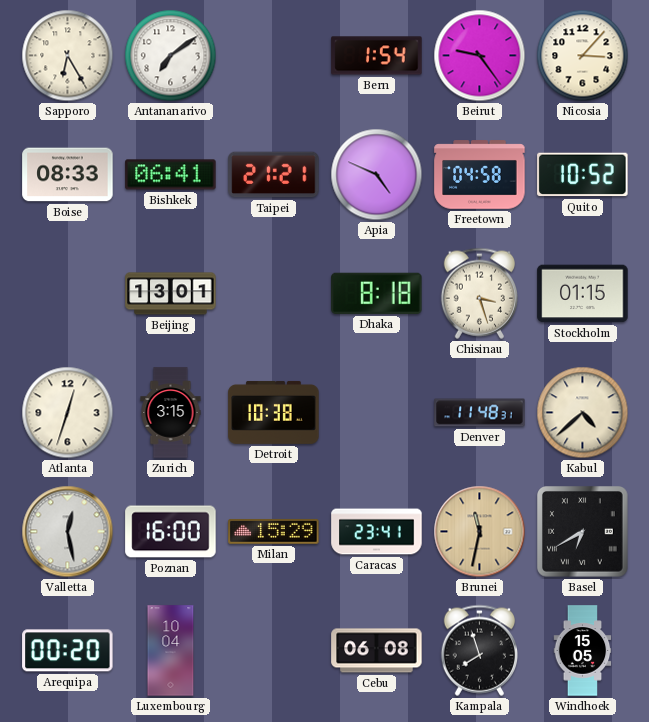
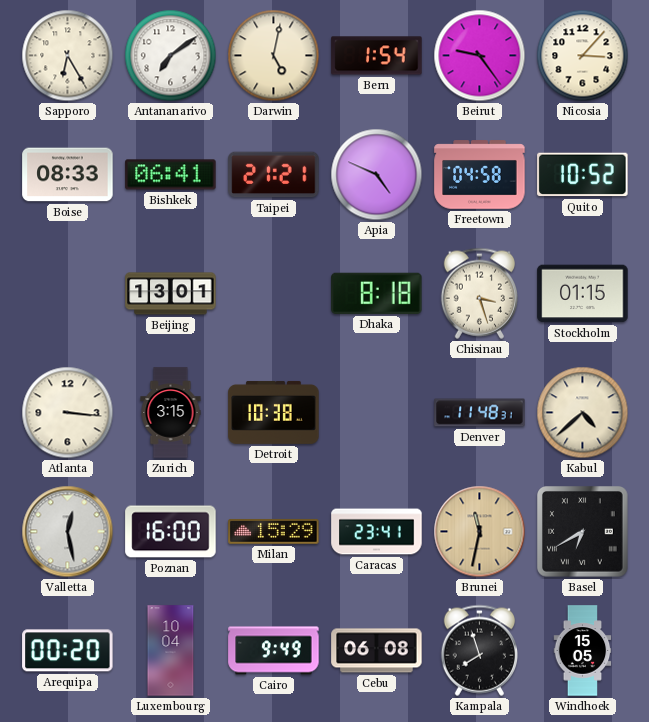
Darwin: none -> 5:02
Atlanta: 12:33 -> 3:16
Cairo: none -> 9:49
